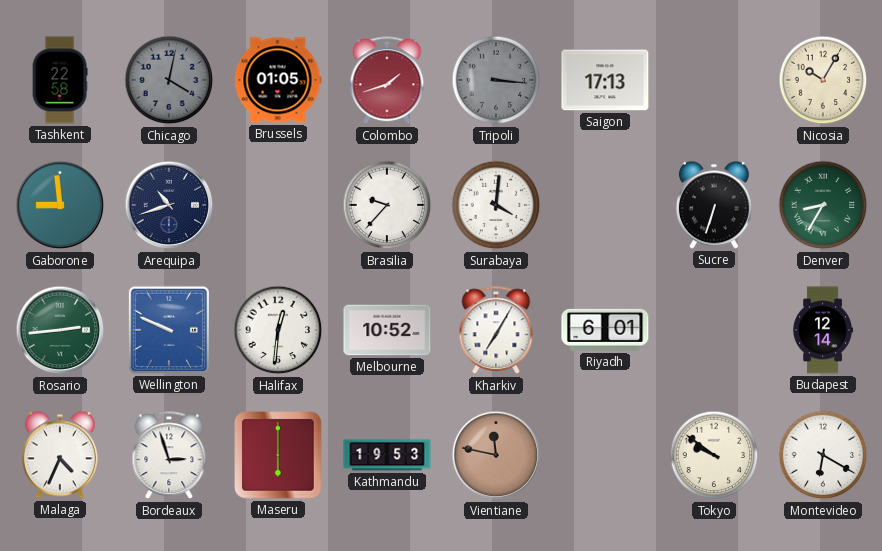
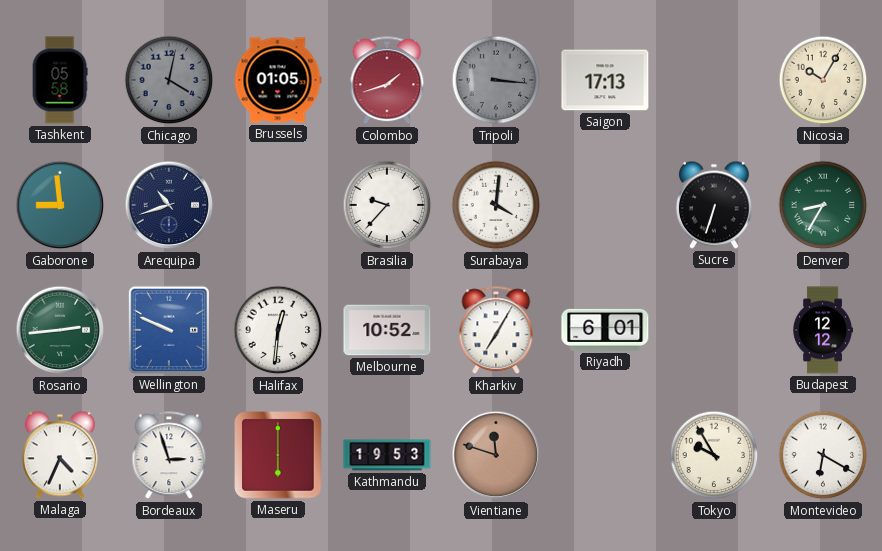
Tashkent: 22:58 -> 05:58
Budapest: 12:14 -> 12:12
Vientiane: 11:47 -> 11:48
Tokyo: 9:51 -> 9:55
